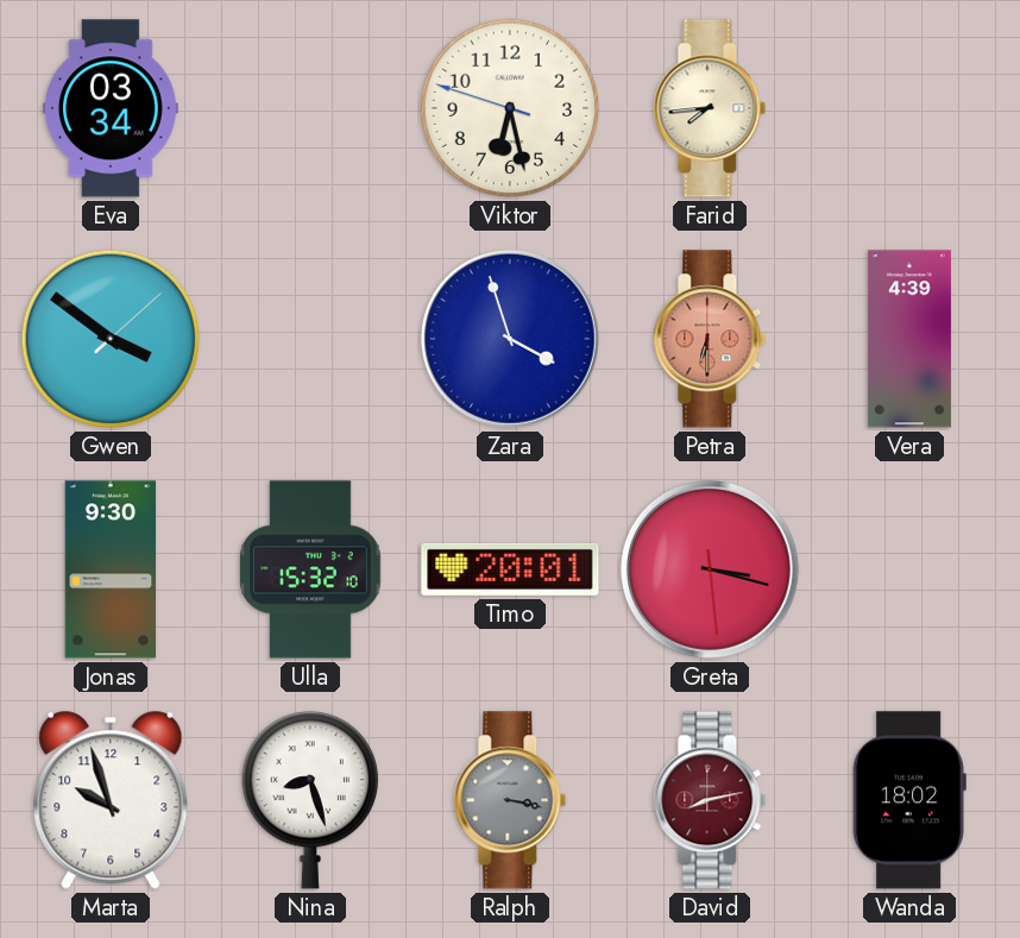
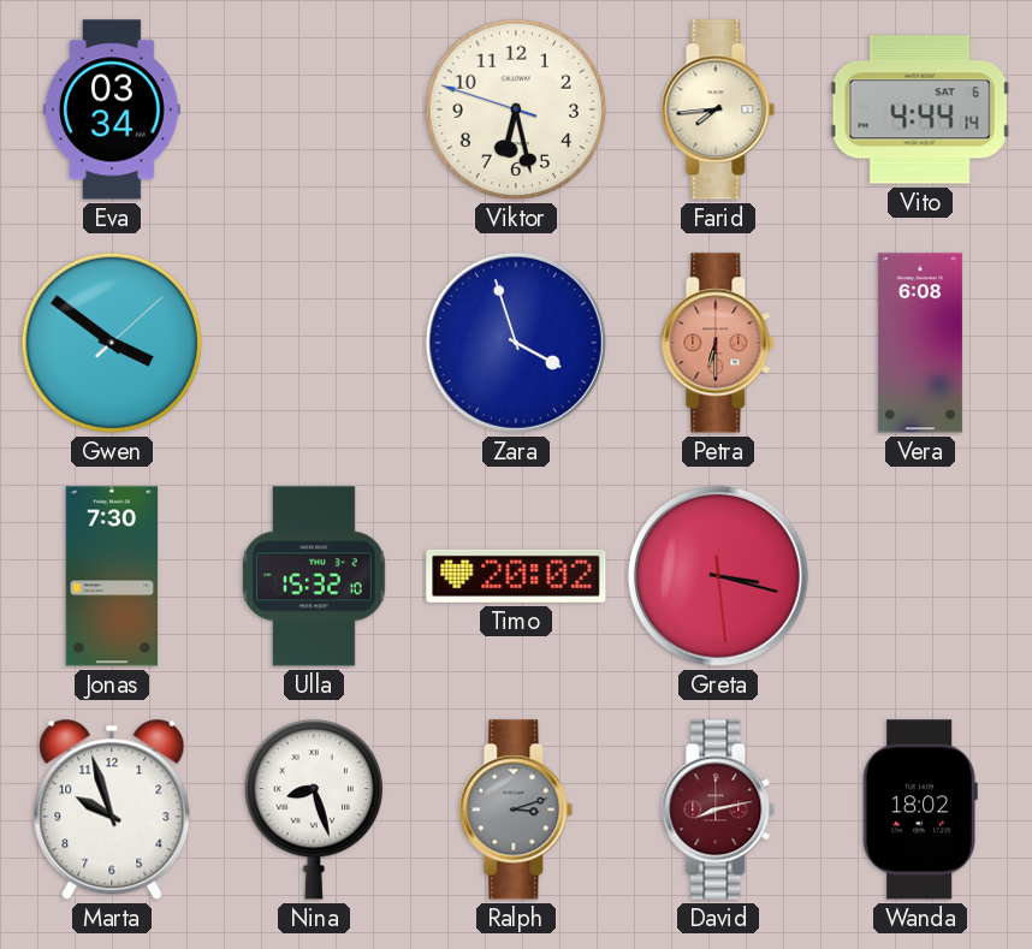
Vito: none -> 4:44
Vera: 4:39 -> 6:08
Jonas: 9:30 -> 7:30
Timo: 20:01 -> 20:02
Ralph: 3:17 -> 3:12
